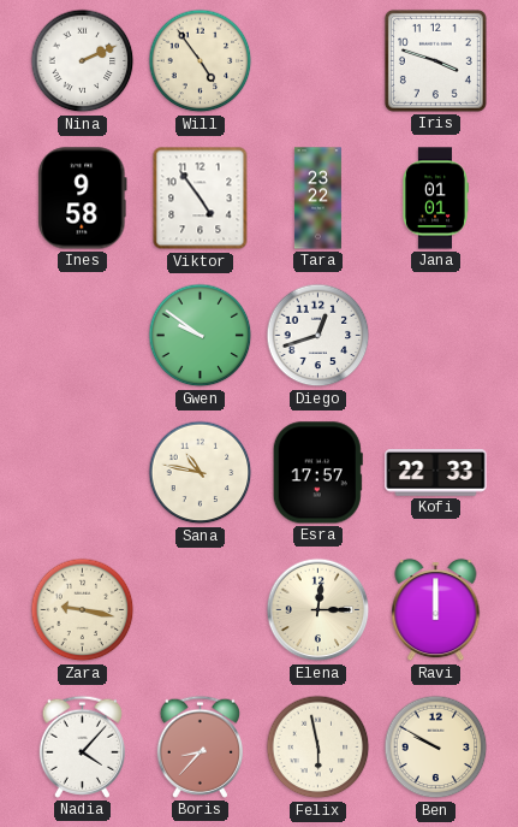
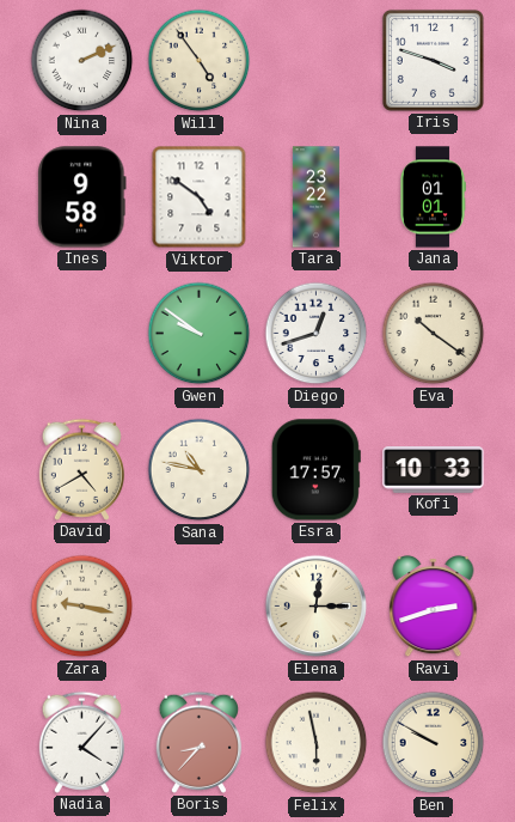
Viktor: 4:54 -> 4:51
Eva: none -> 10:21
David: none -> 4:40
Kofi: 22:33 -> 10:33
Ravi: 12:00 -> 2:42
